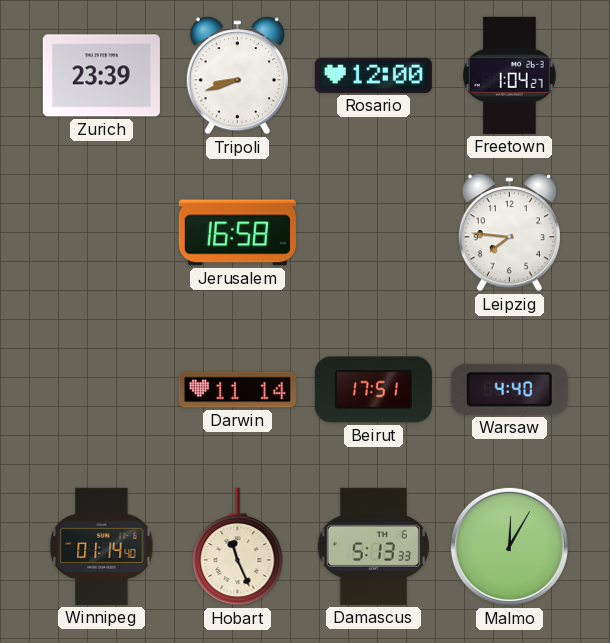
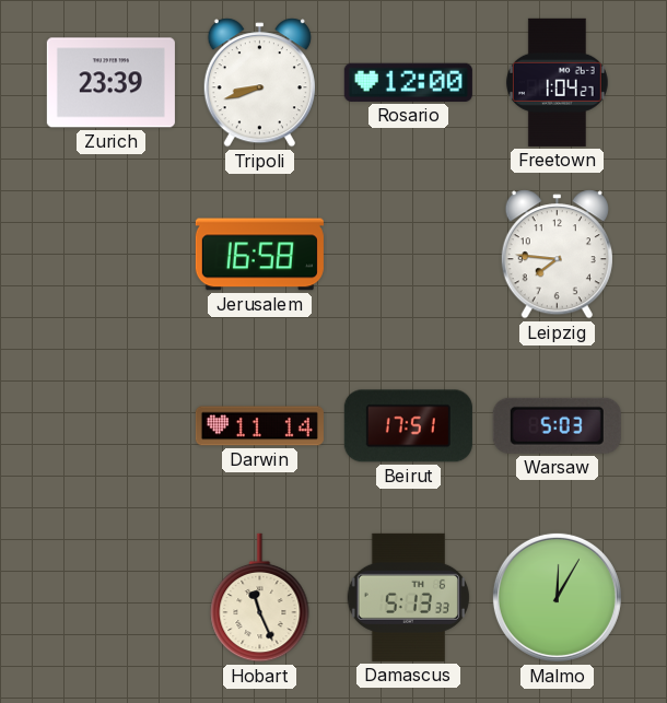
Warsaw: 4:40 -> 5:03
Winnipeg: 01:14 -> none
